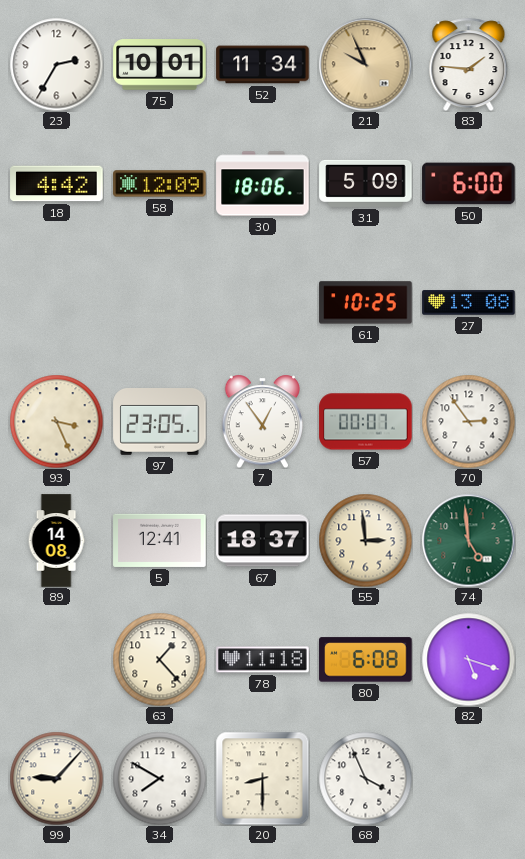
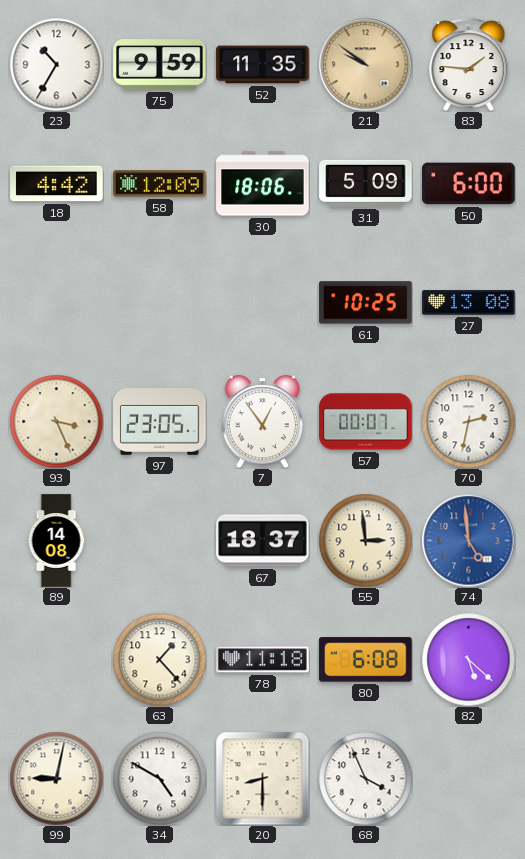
23: 2:35 -> 10:35
75: 10:01 -> 9:59
52: 11:34 -> 11:35
21: 9:56 -> 9:51
70: 2:54 -> 2:32
5: 12:41 -> none
74 dial: green -> blue
82: 5:18 -> 5:22
99: 9:07 -> 9:02
34: 7:50 -> 4:50
